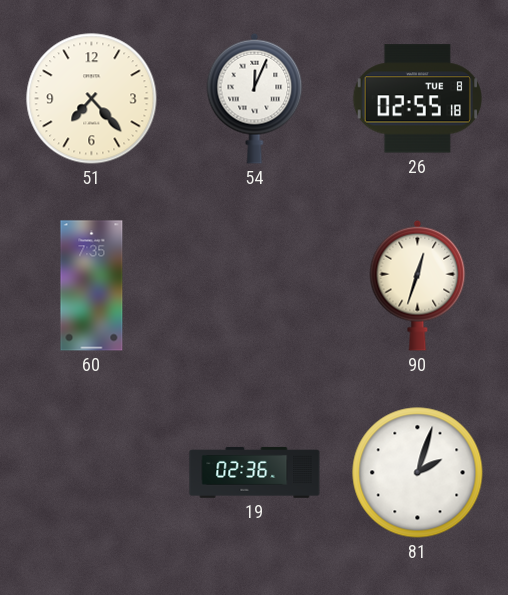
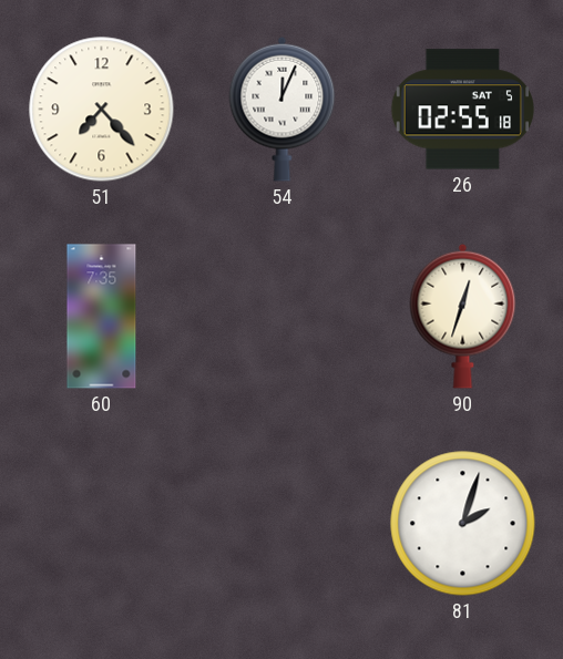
26 date: TUE 8 -> SAT 5
19: 02:36 -> none
